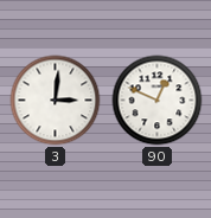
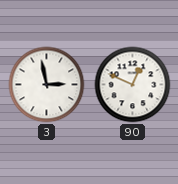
3: 3:01 -> 2:58
